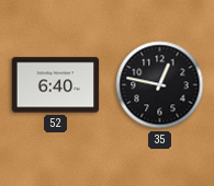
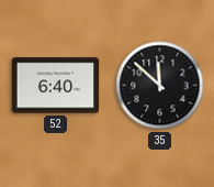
35: 12:47 -> 11:52
